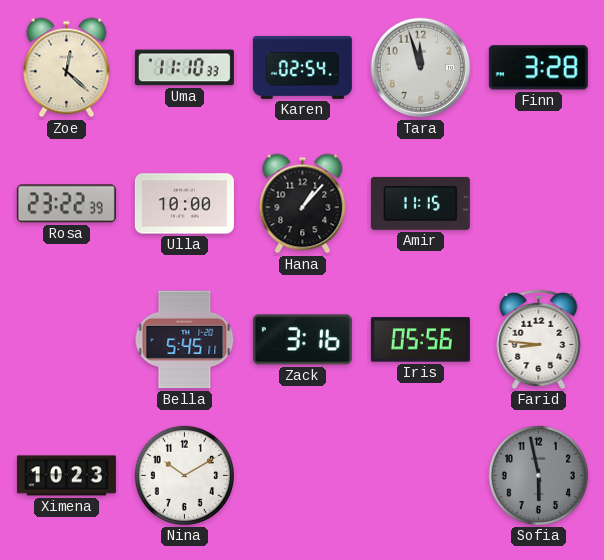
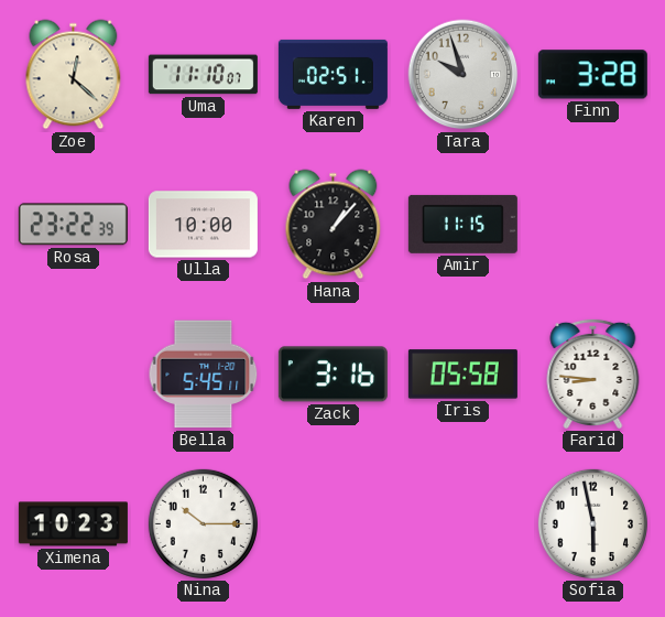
Uma: 11:10:33 -> 11:10:07
Karen: 02:54 -> 02:51
Tara: 11:57 -> 9:57
Iris: 05:56 -> 05:58
Nina: 10:10 -> 10:15
Sofia dial: grey -> white
